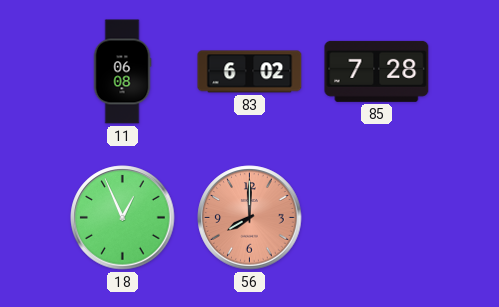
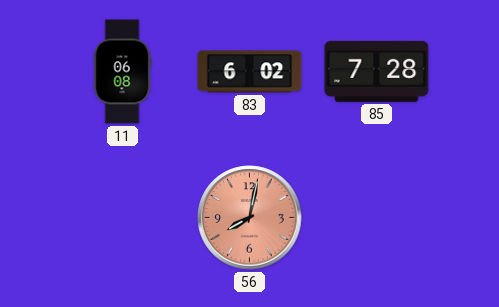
18: 12:56 -> none
56: 8:00 -> 8:02
